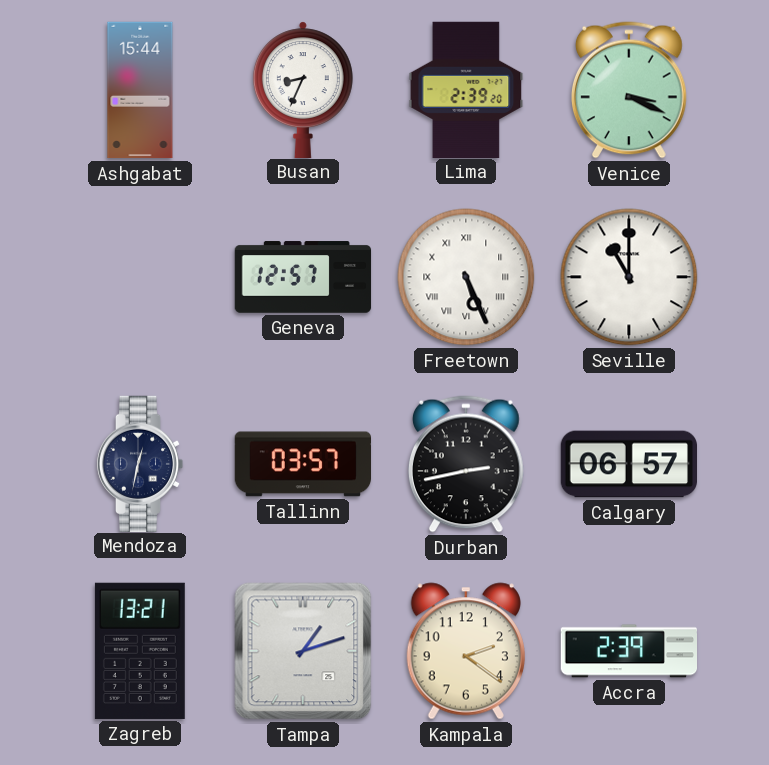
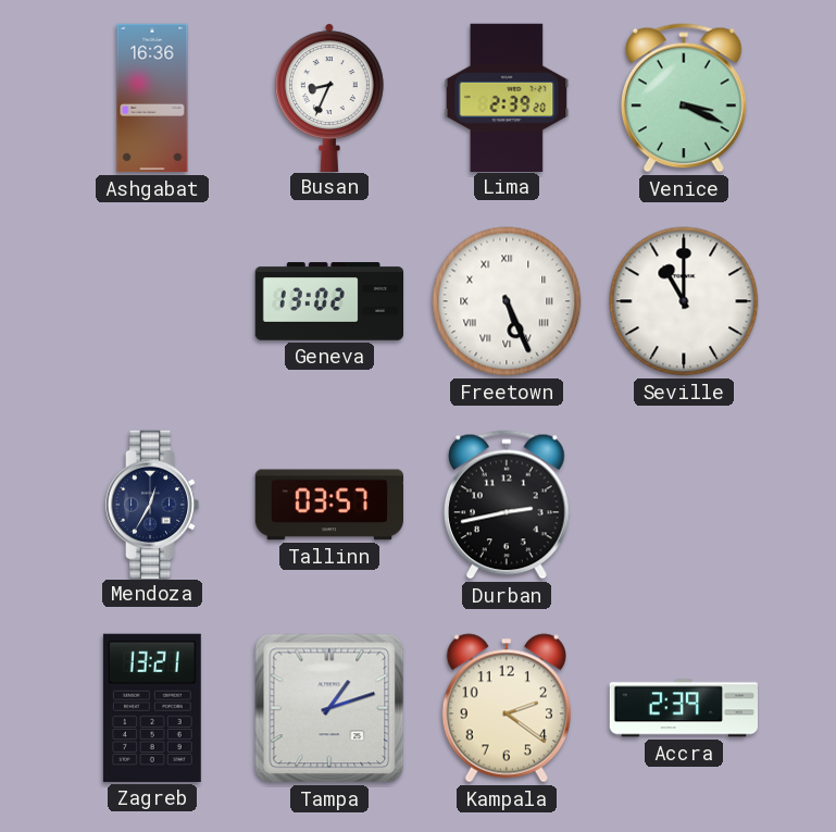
Ashgabat: 15:44 -> 16:36
Geneva: 12:57 -> 13:02
Mendoza: 12:32 -> 12:35
Calgary: 06:57 -> none
